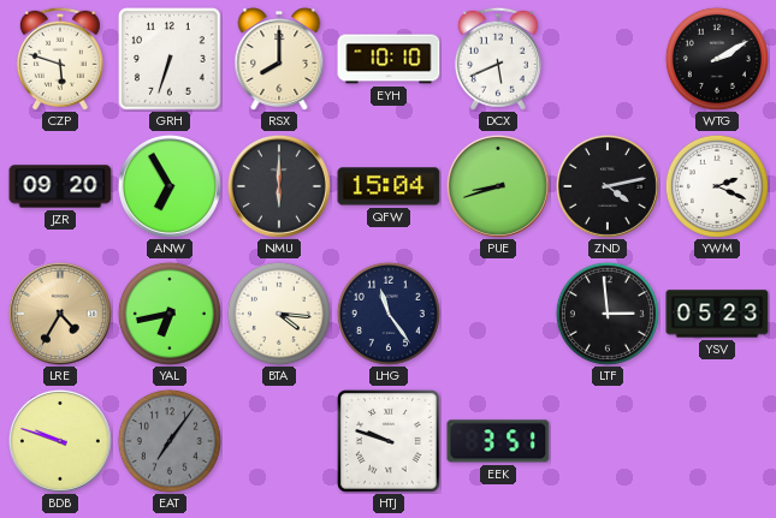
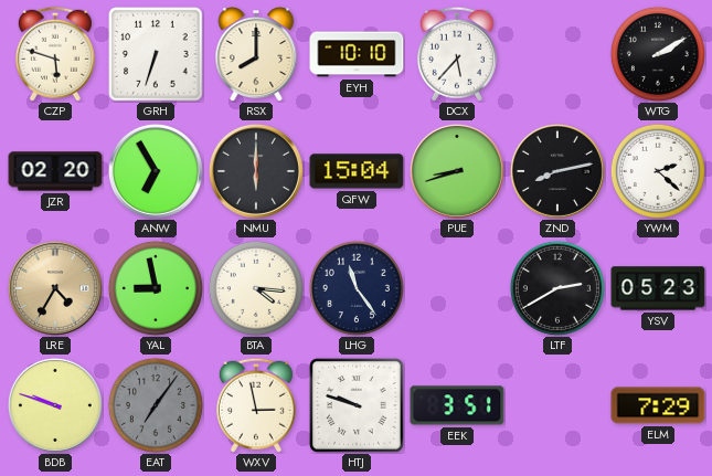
DCX: 5:41 -> 5:37
JZR: 09:20 -> 02:20
ZND: 4:13 -> 8:13
YWM: 2:19 -> 2:22
YAL: 6:43 -> 8:58
LTF: 2:59 -> 2:40
WXV: none -> 2:58
ELM: none -> 7:29
